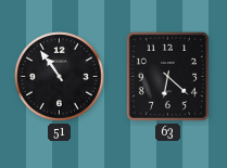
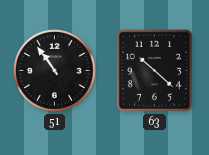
63: 6:22 -> 10:22
